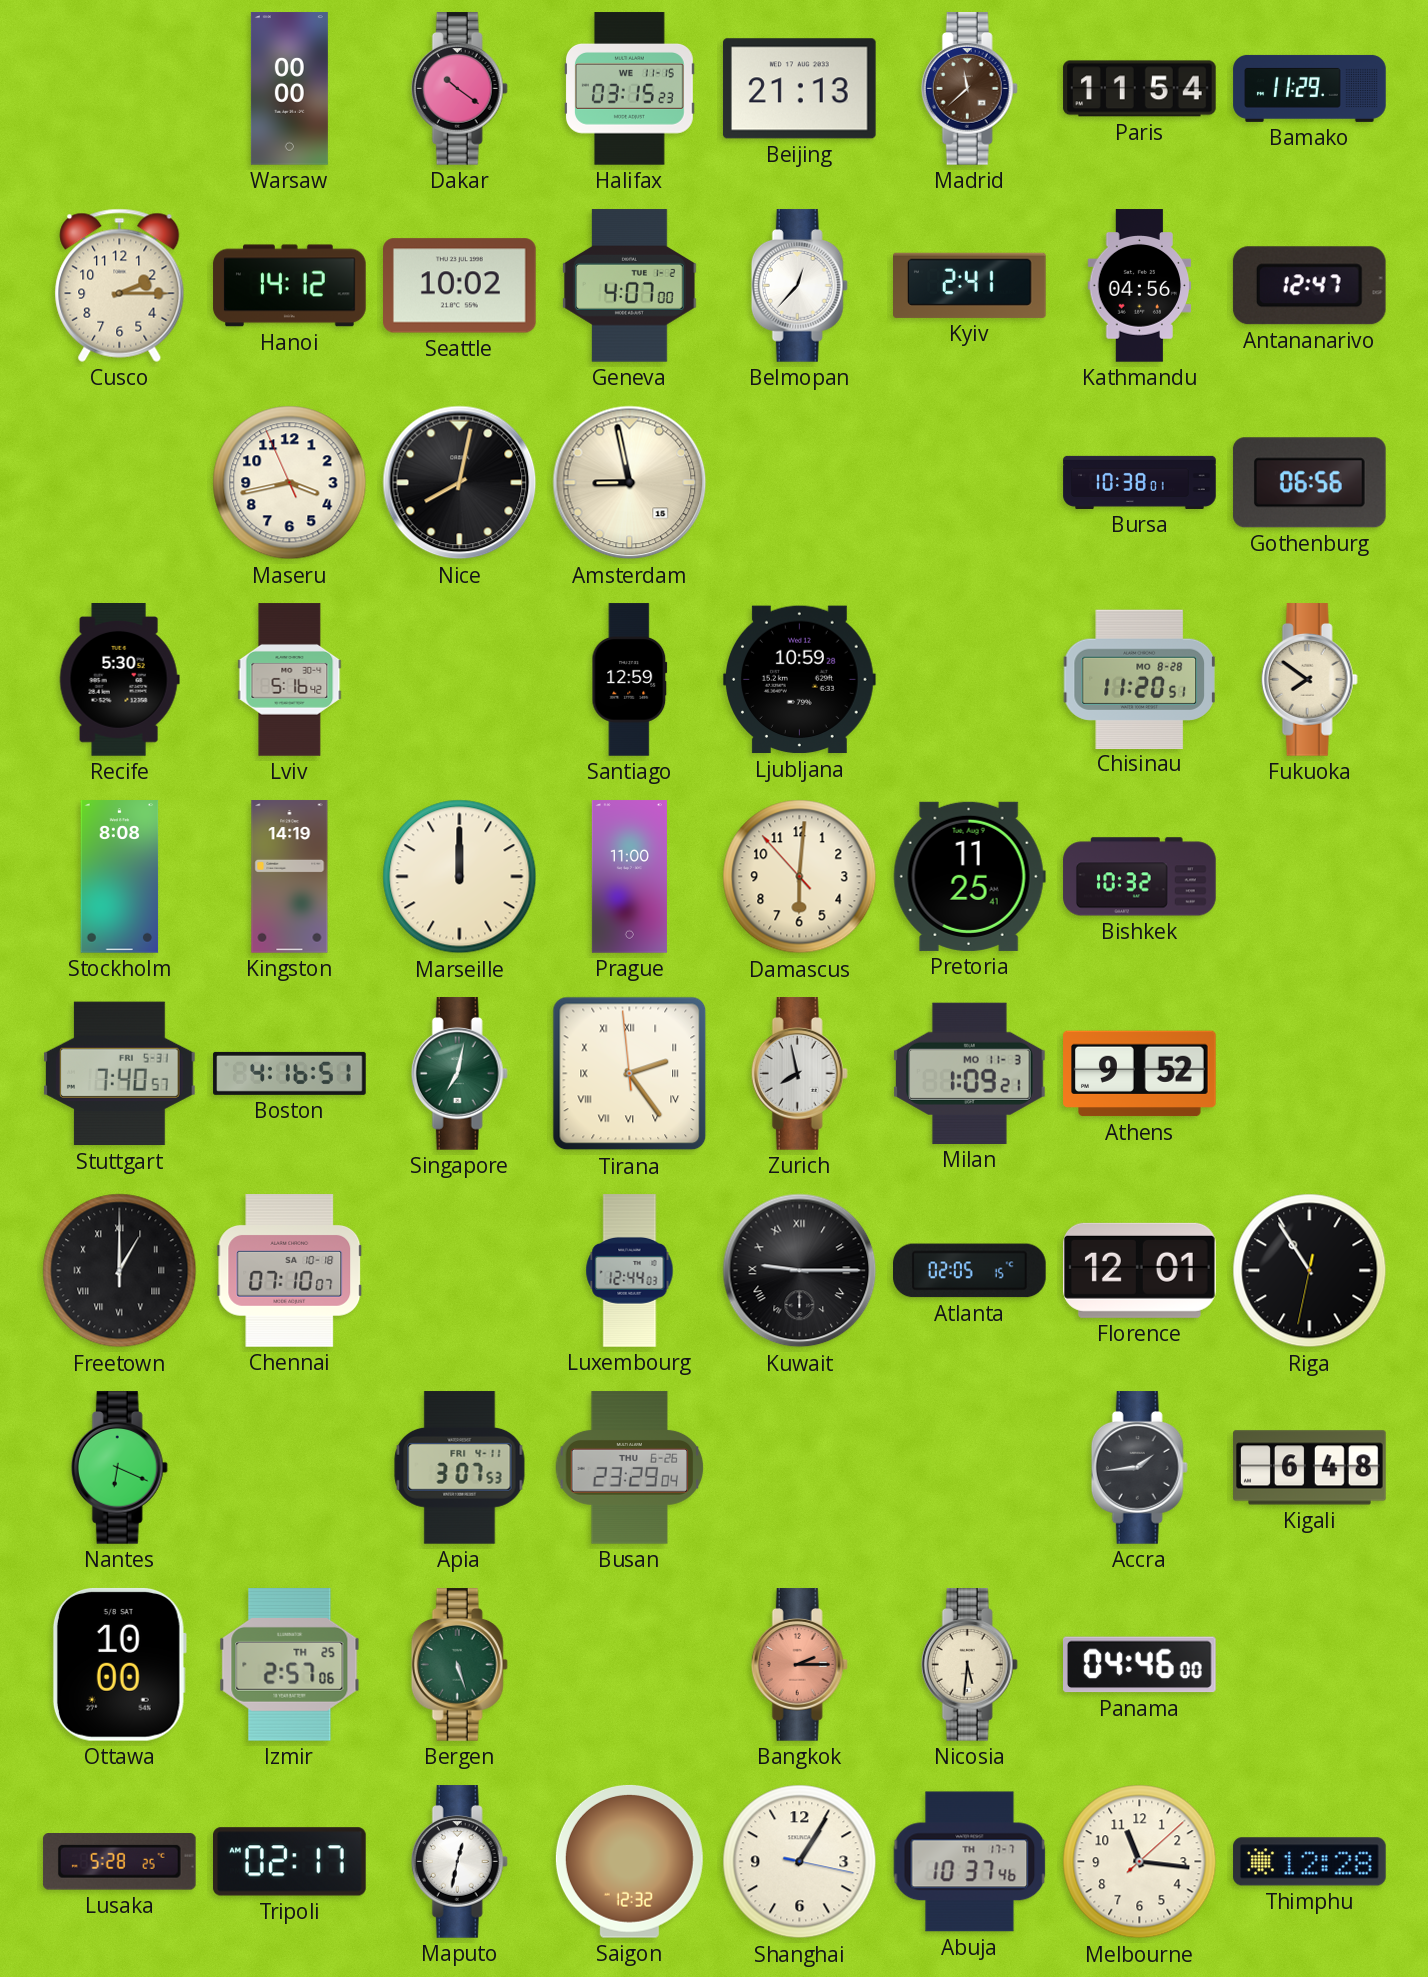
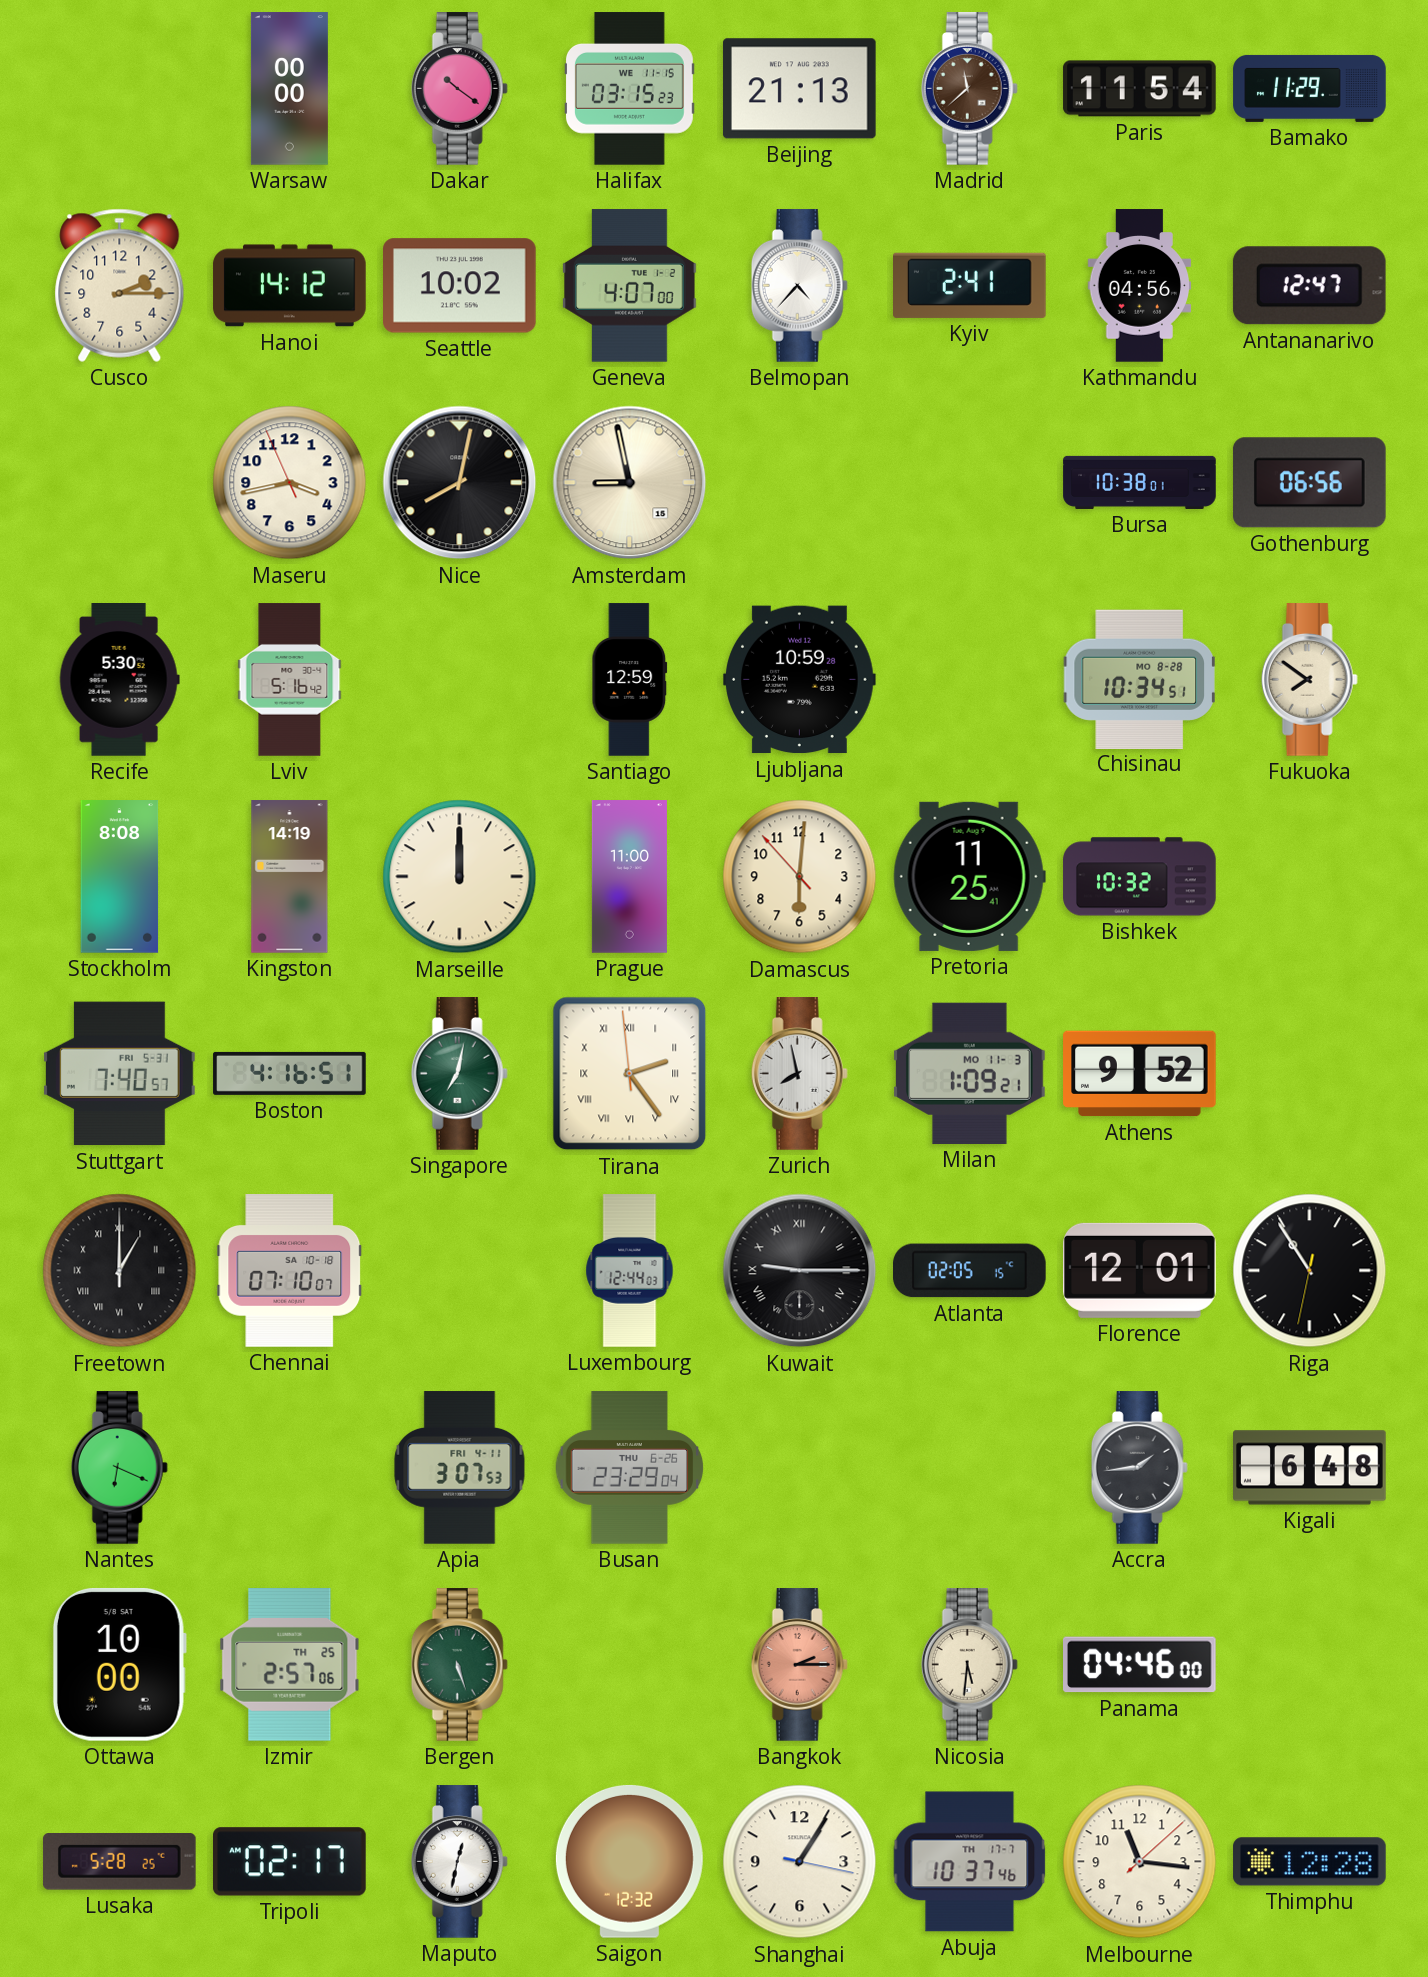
Belmopan: 12:37 -> 4:37
Chisinau: 11:20 -> 10:34
